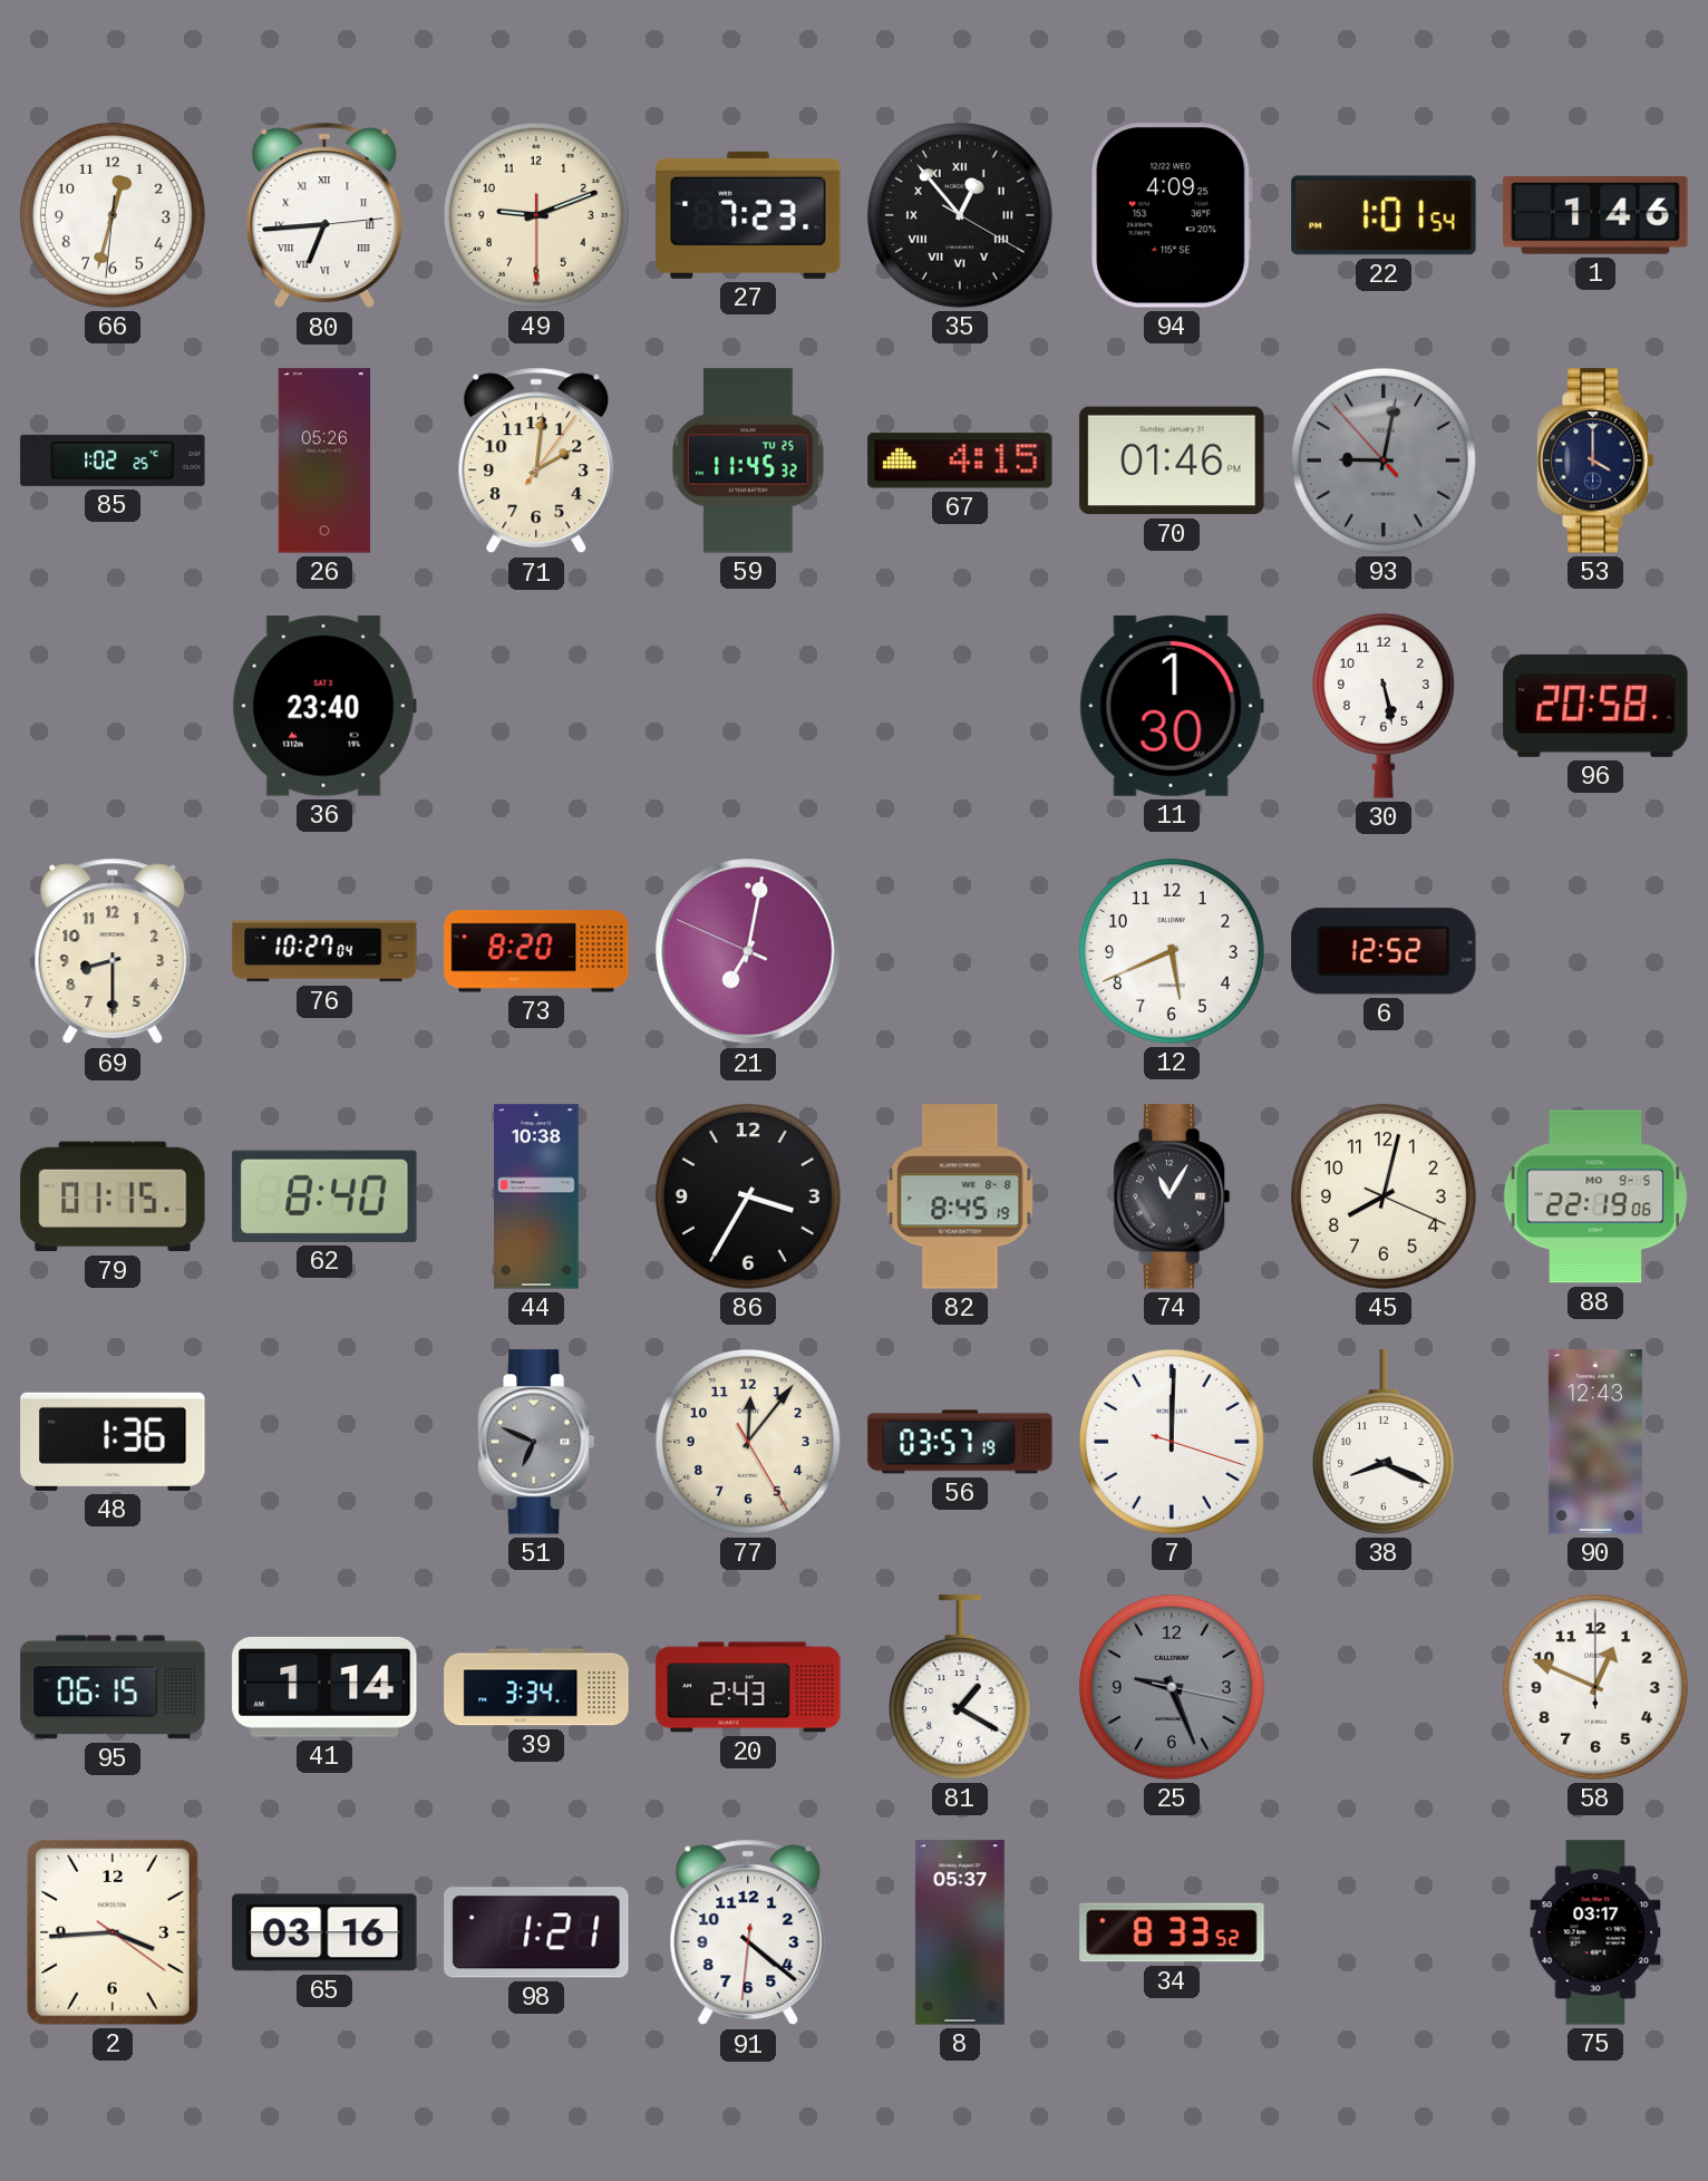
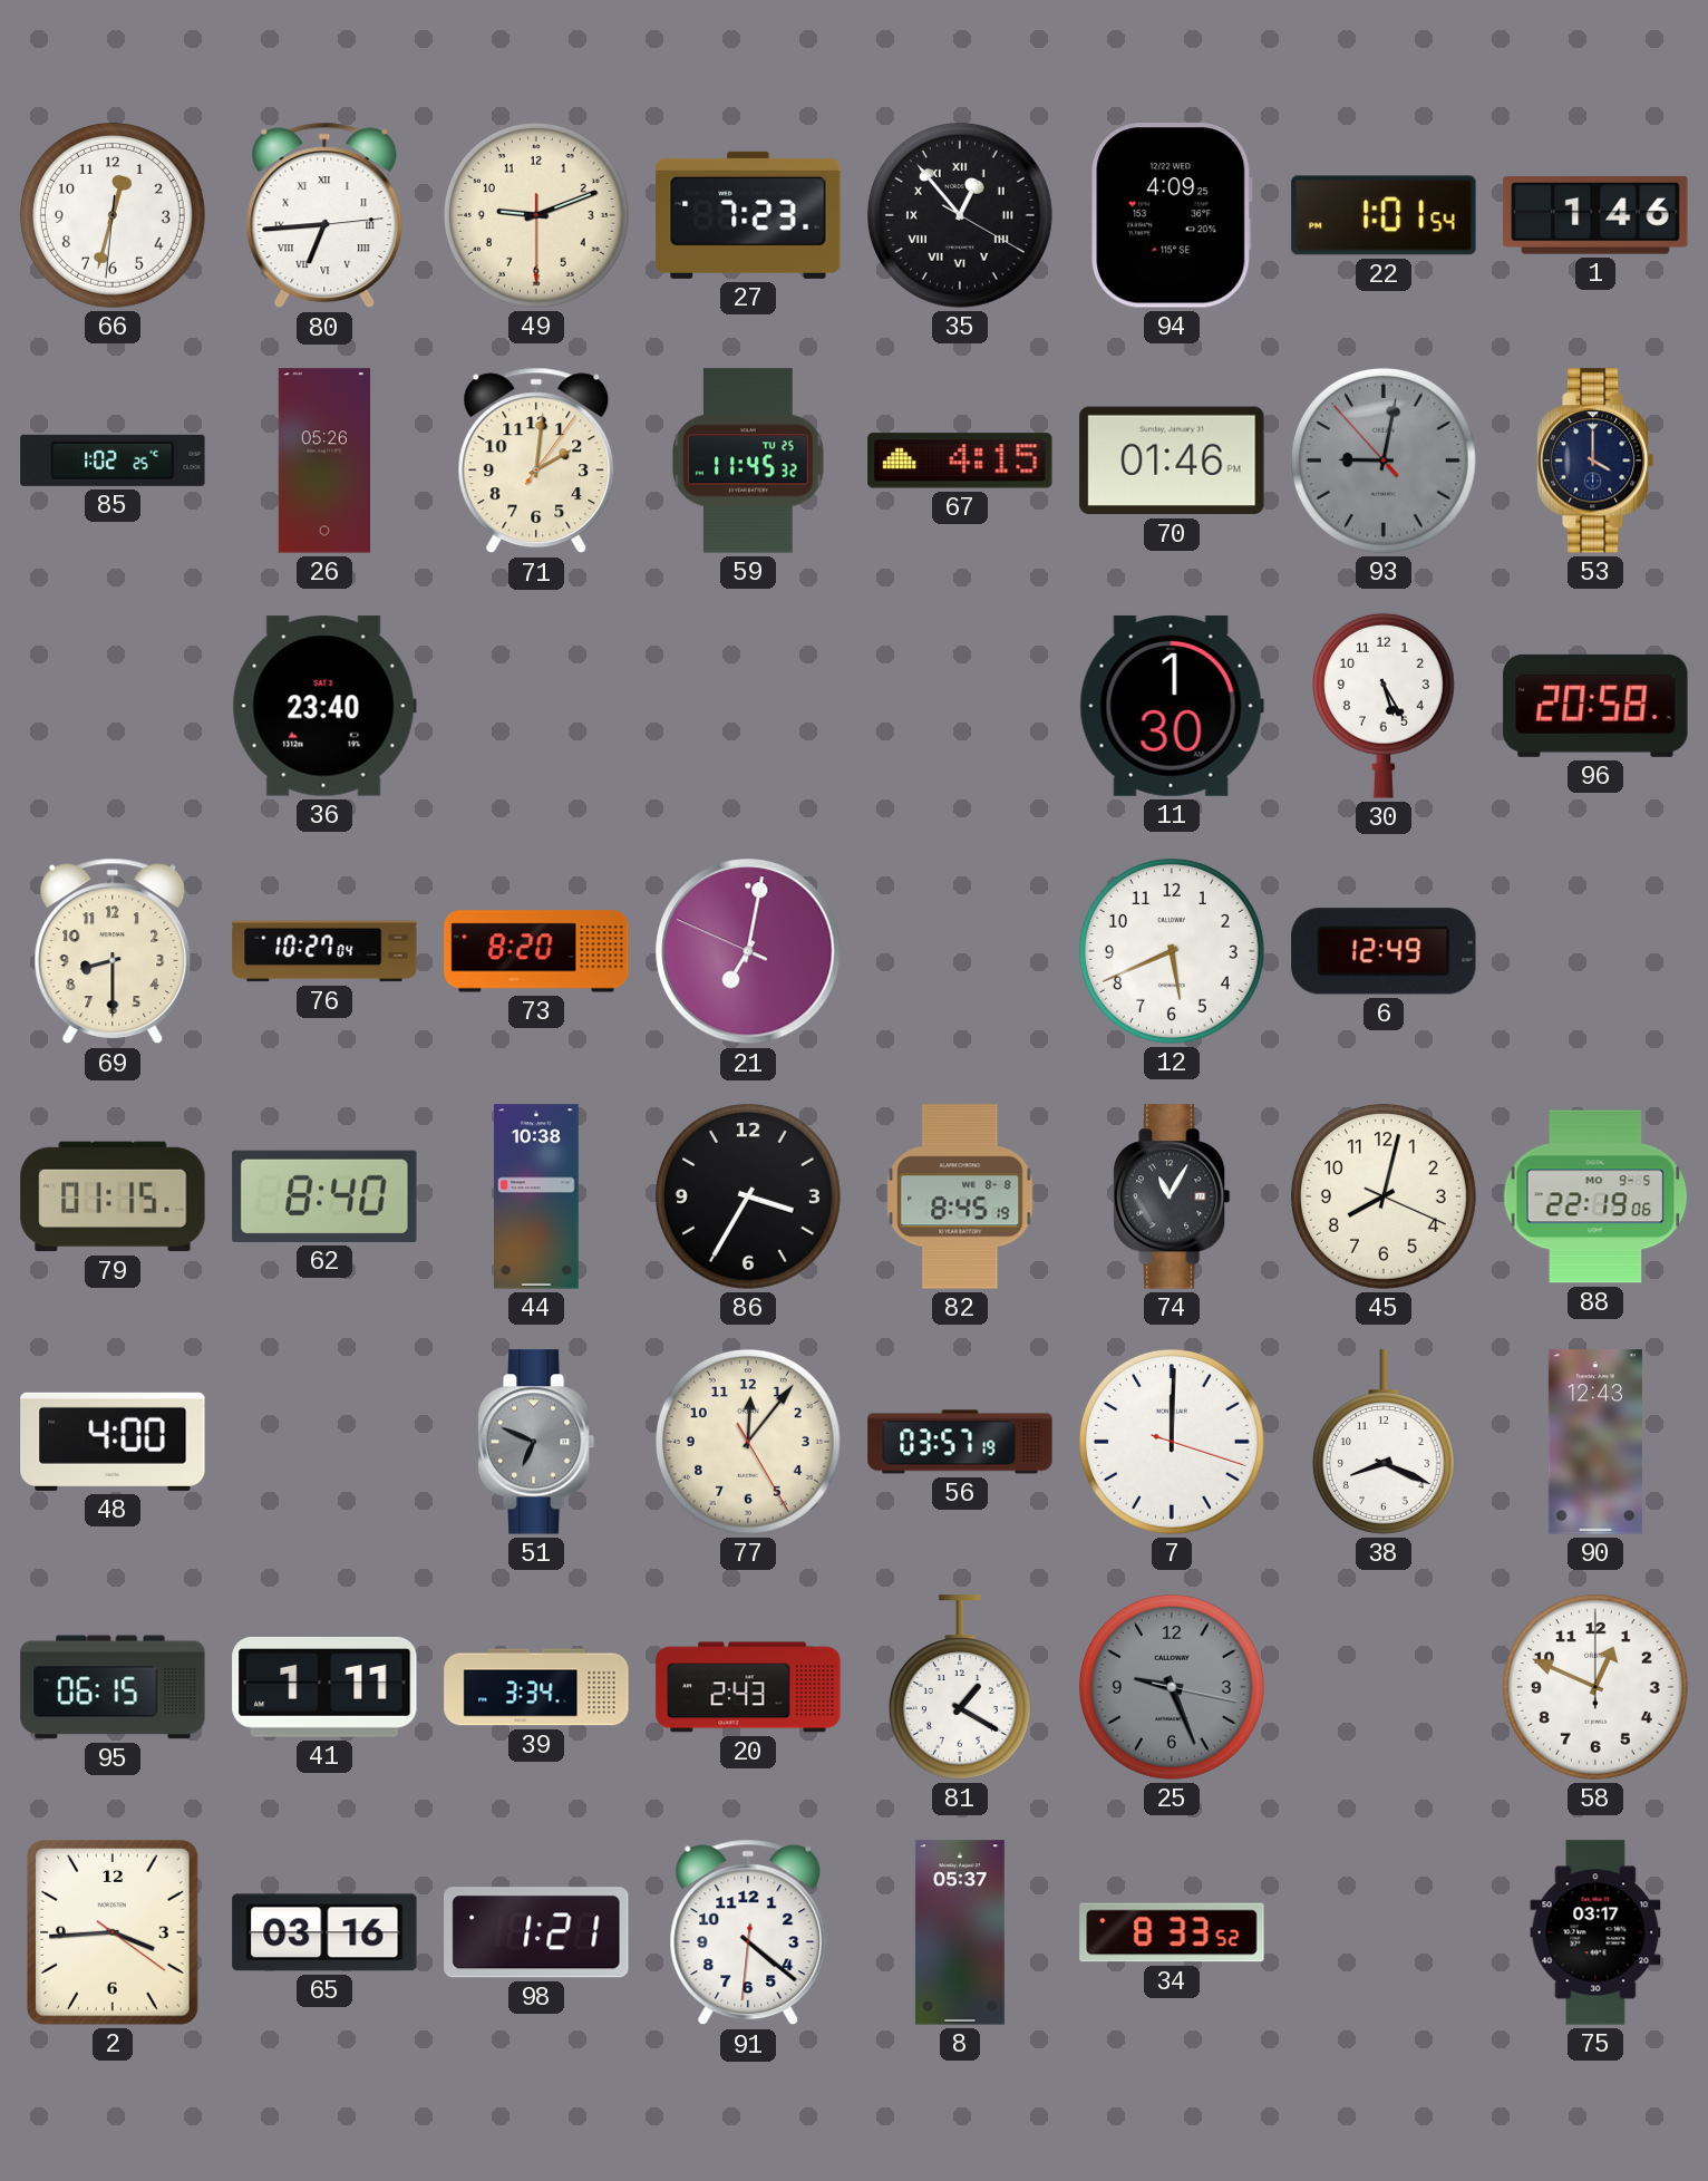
30: 5:28 -> 5:25
6: 12:52 -> 12:49
48: 1:36 -> 4:00
41: 1:14 -> 1:11
